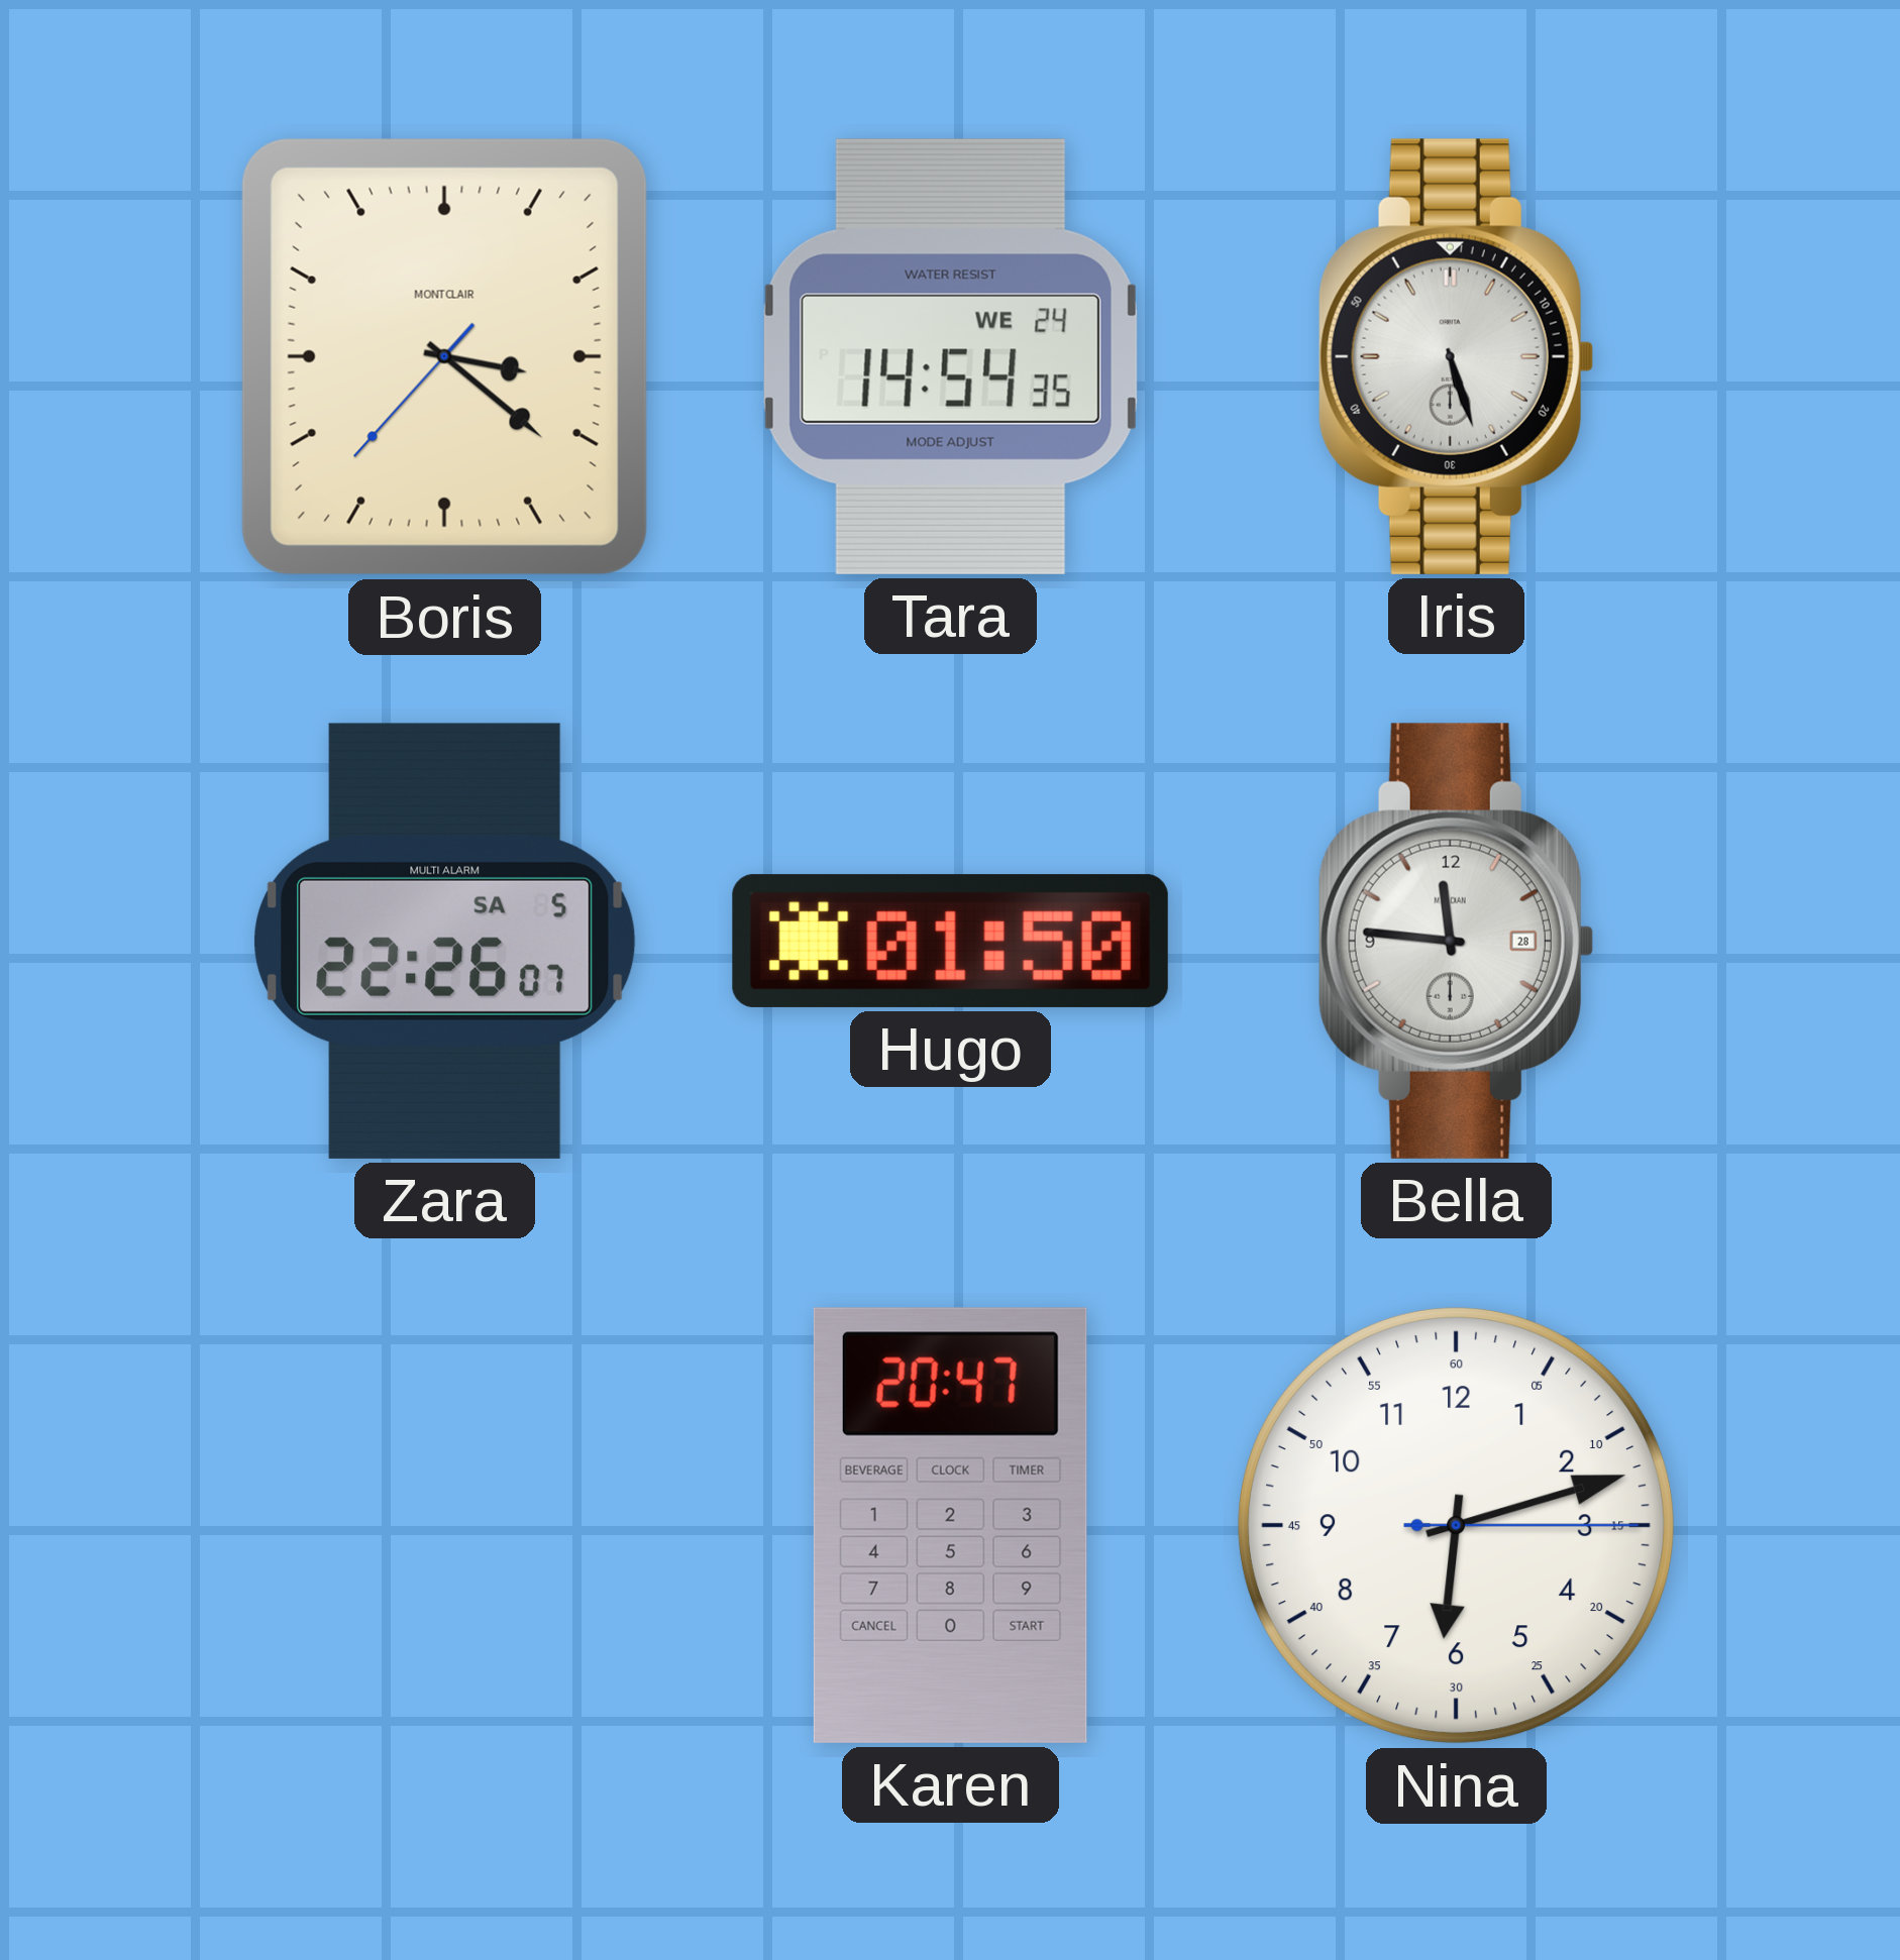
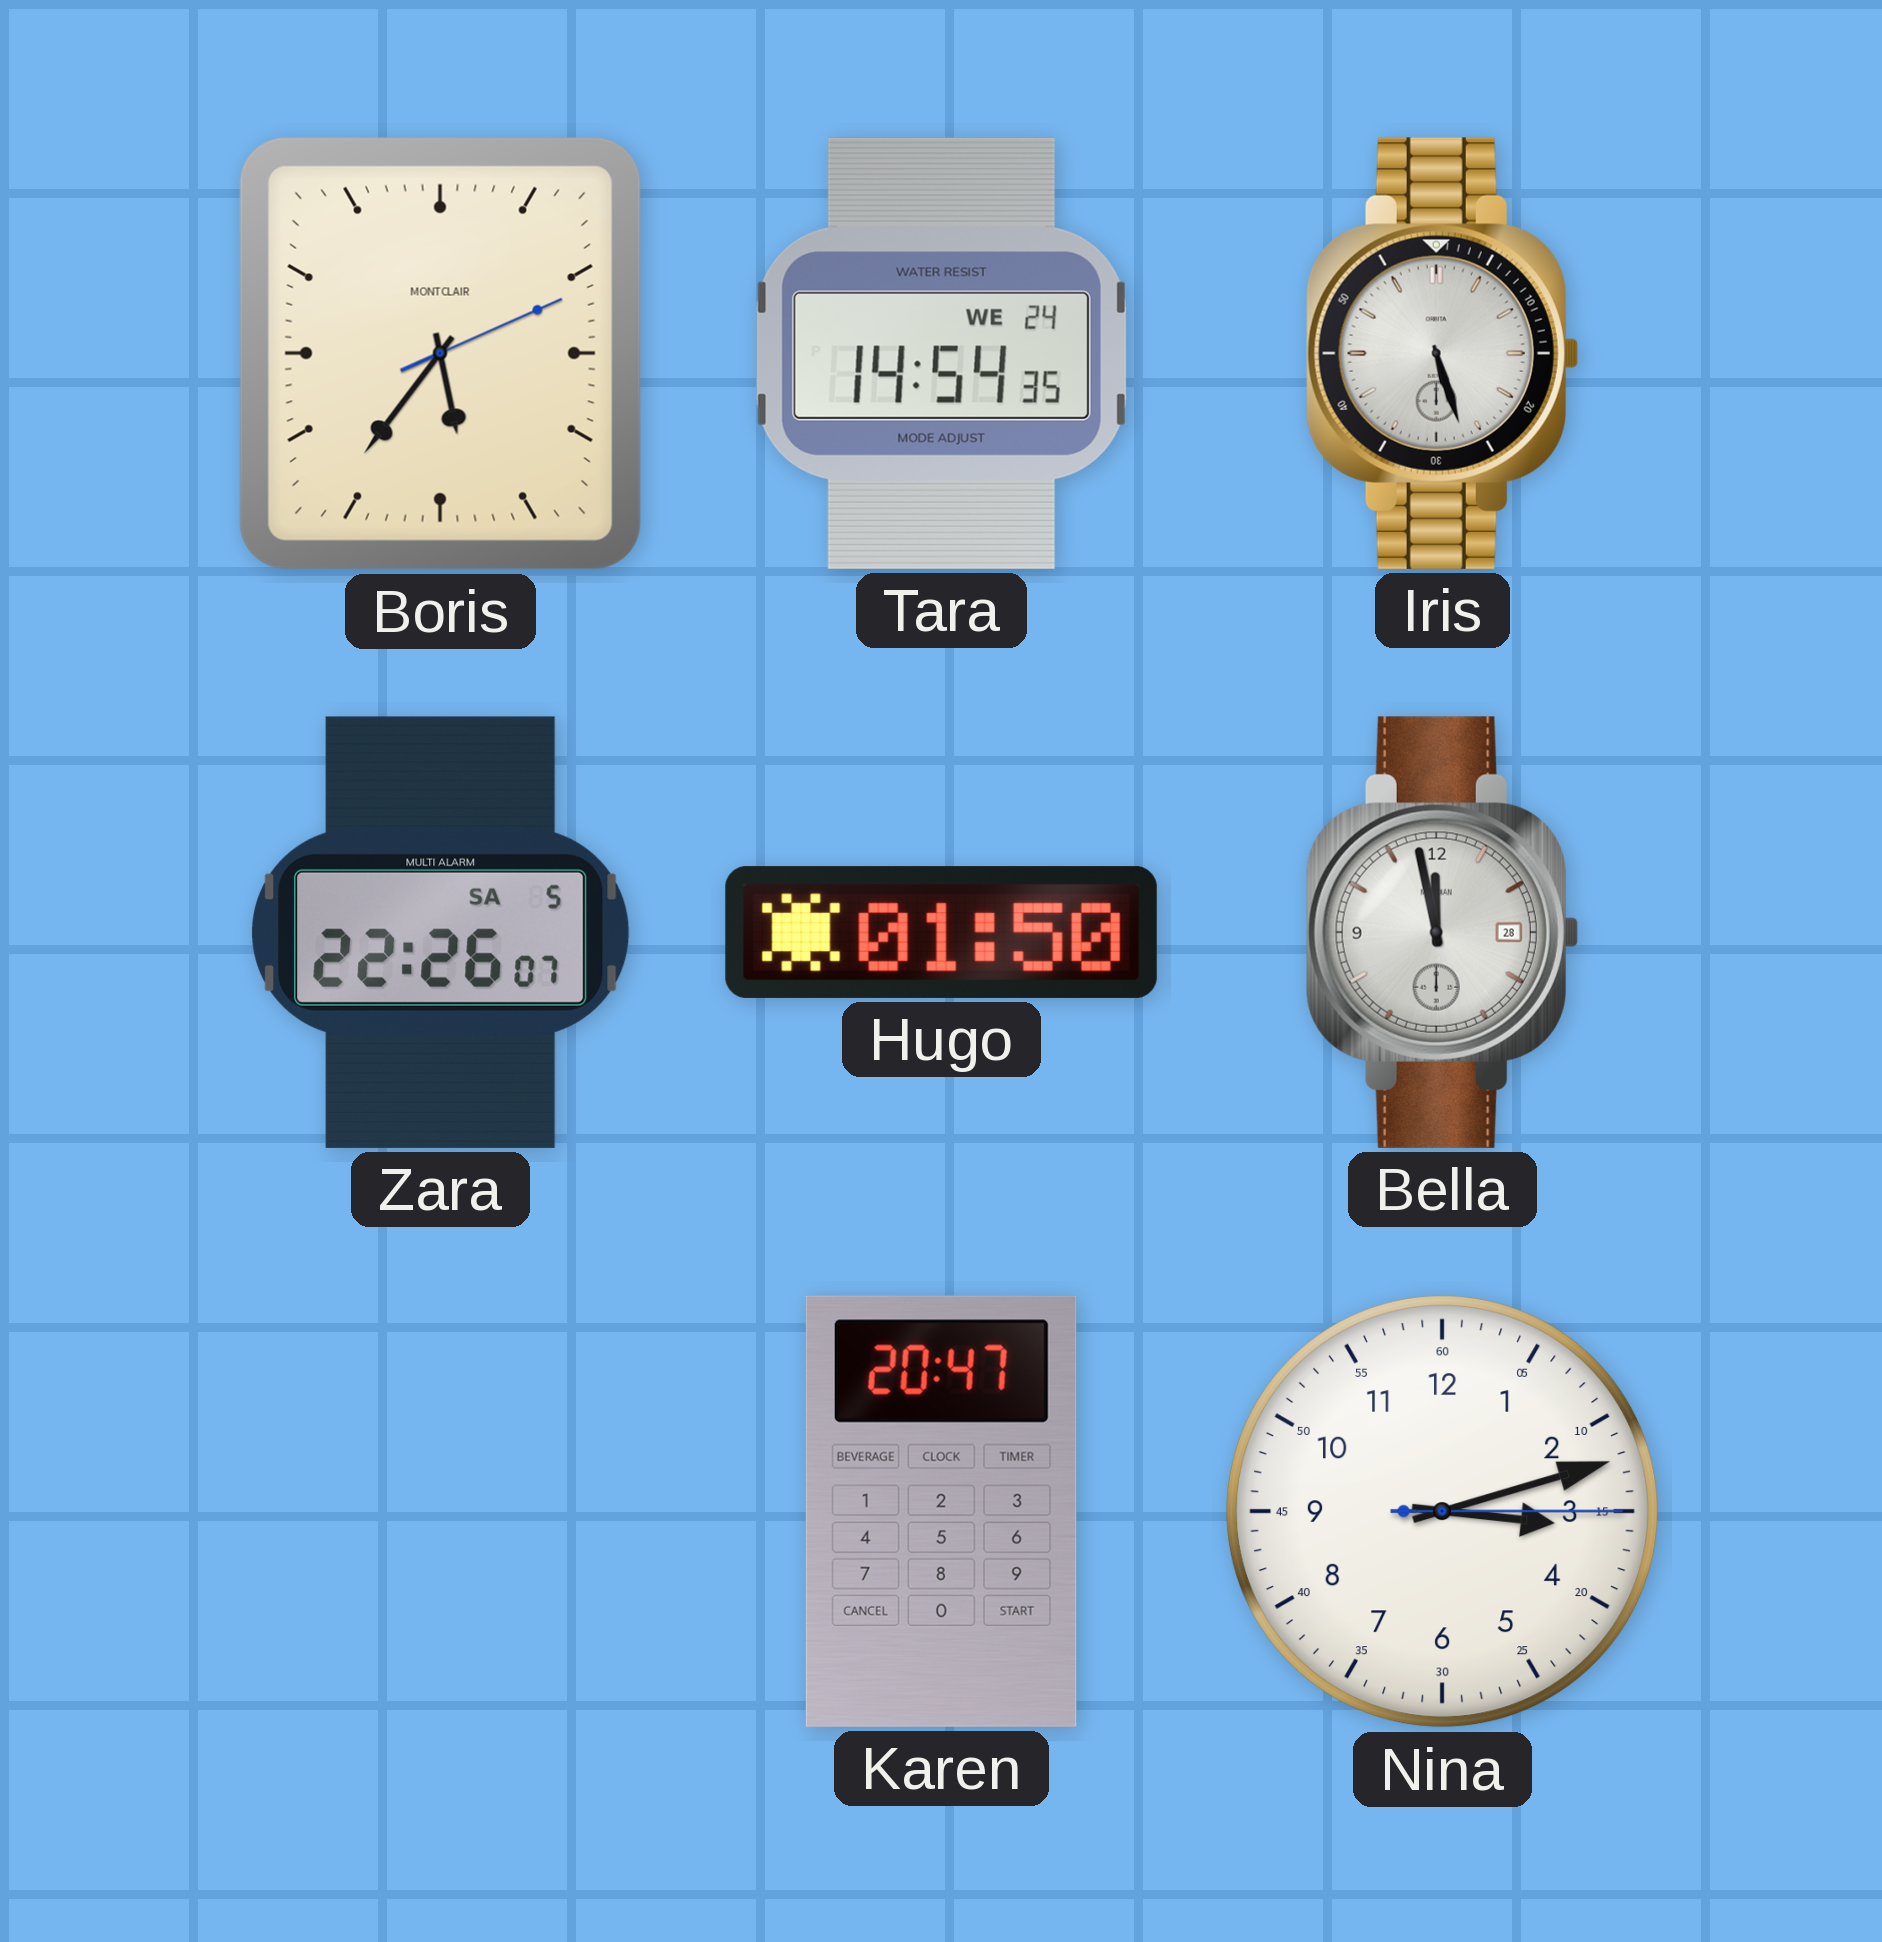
Boris: 3:21 -> 5:36
Bella: 11:46 -> 11:58
Nina: 6:12 -> 3:12
